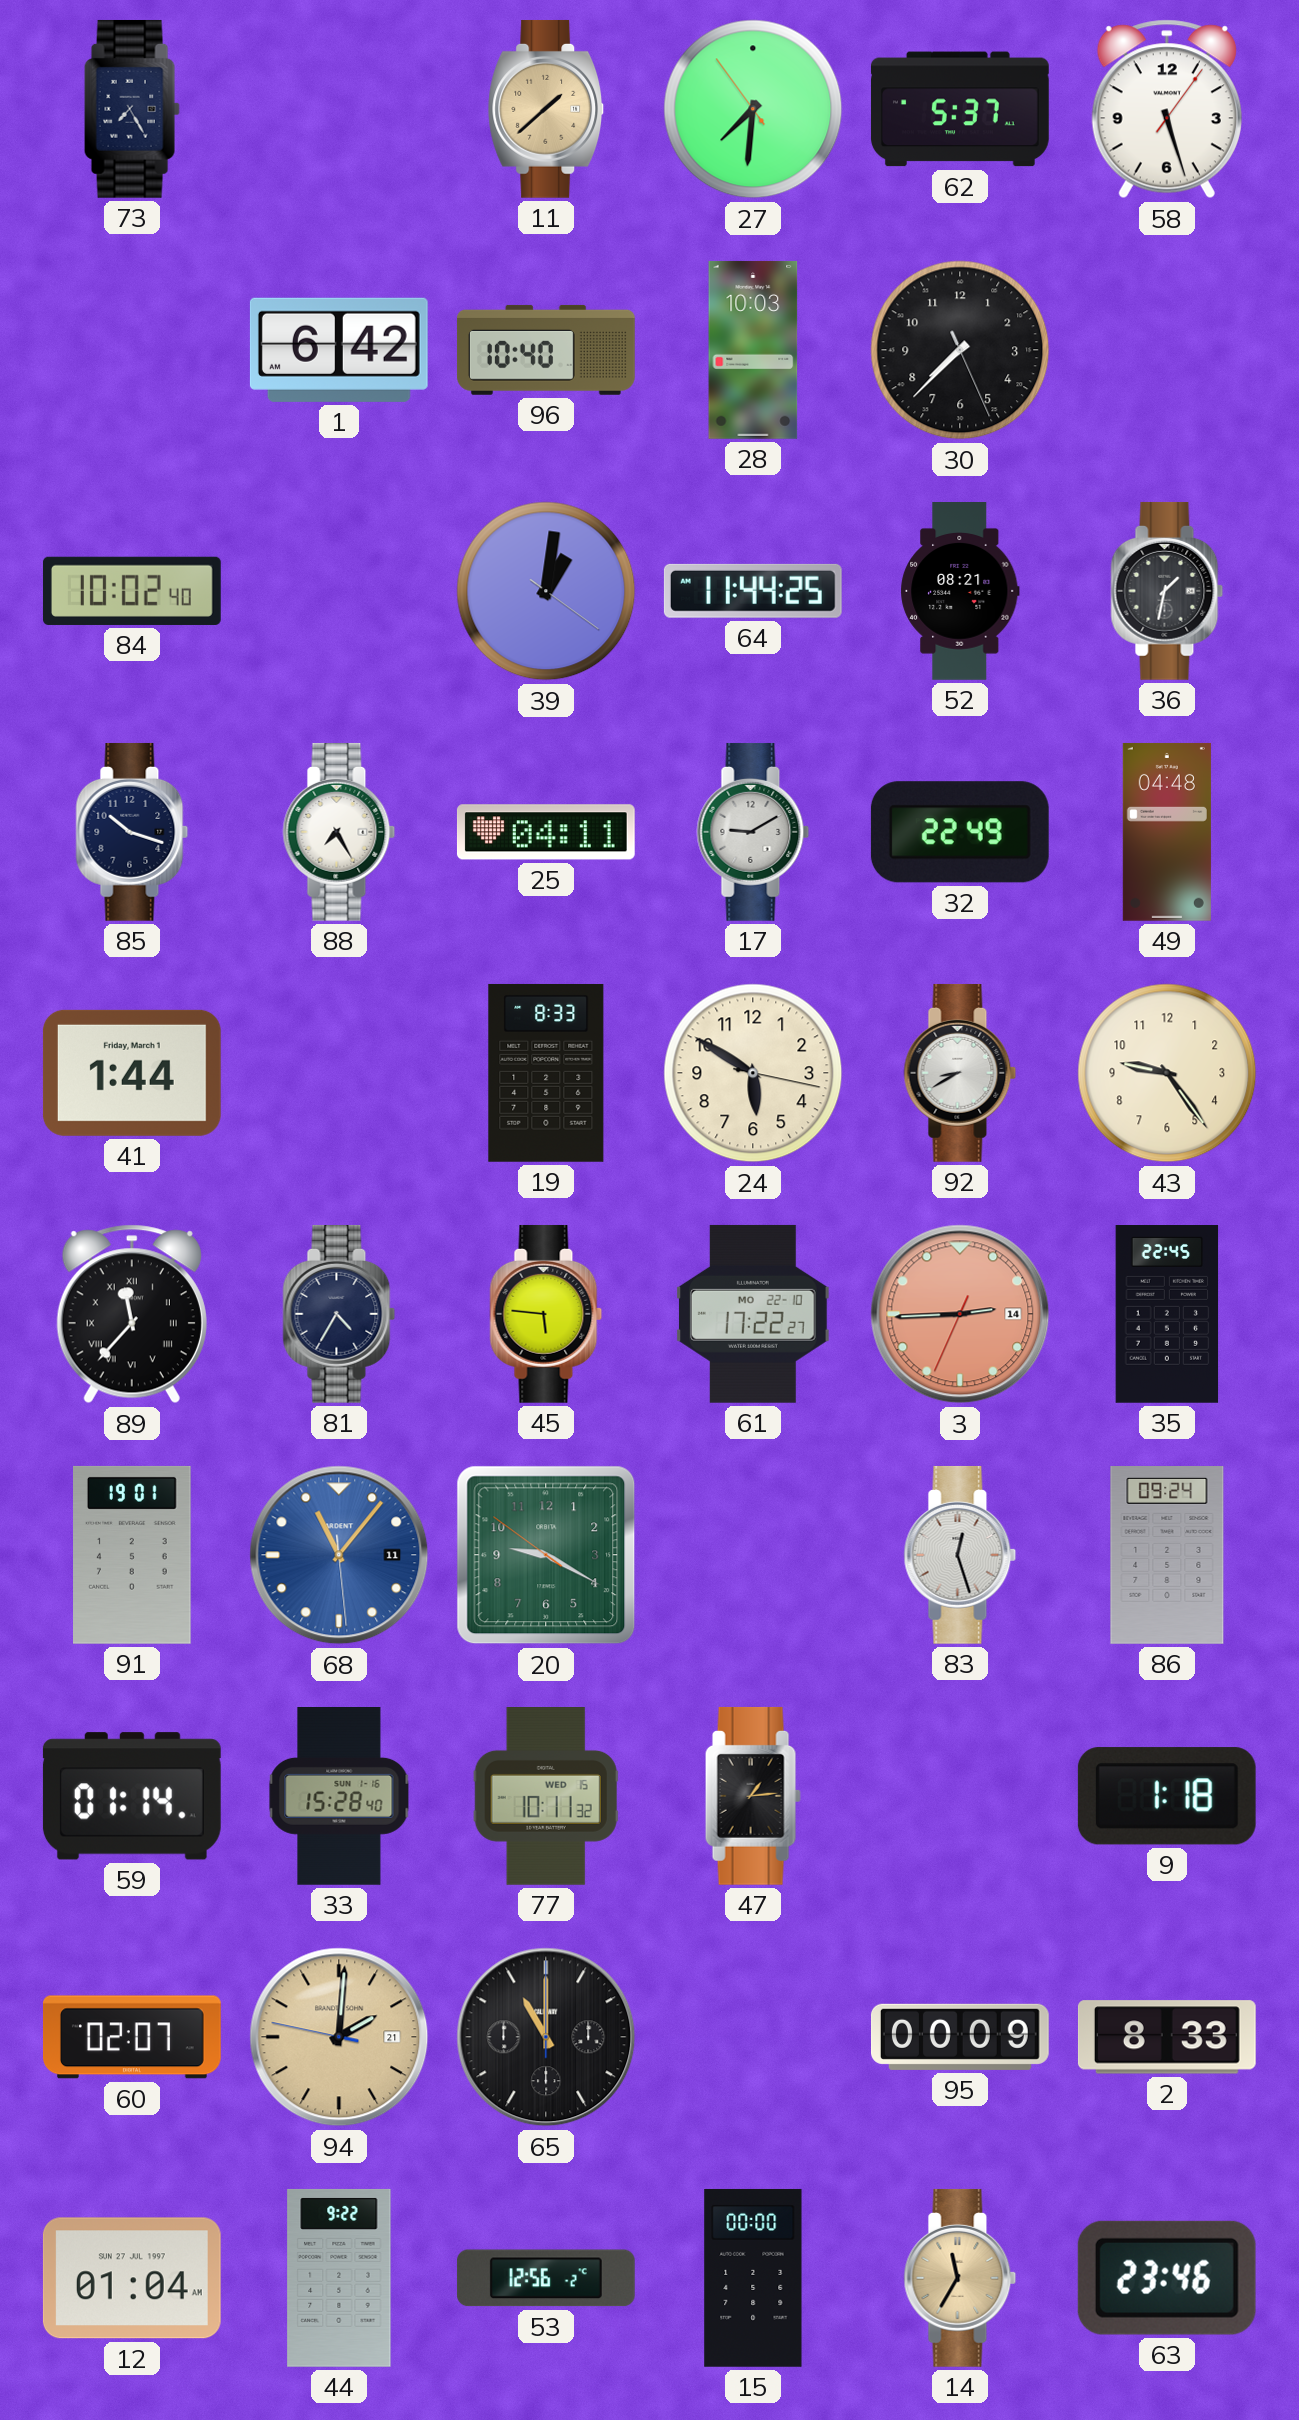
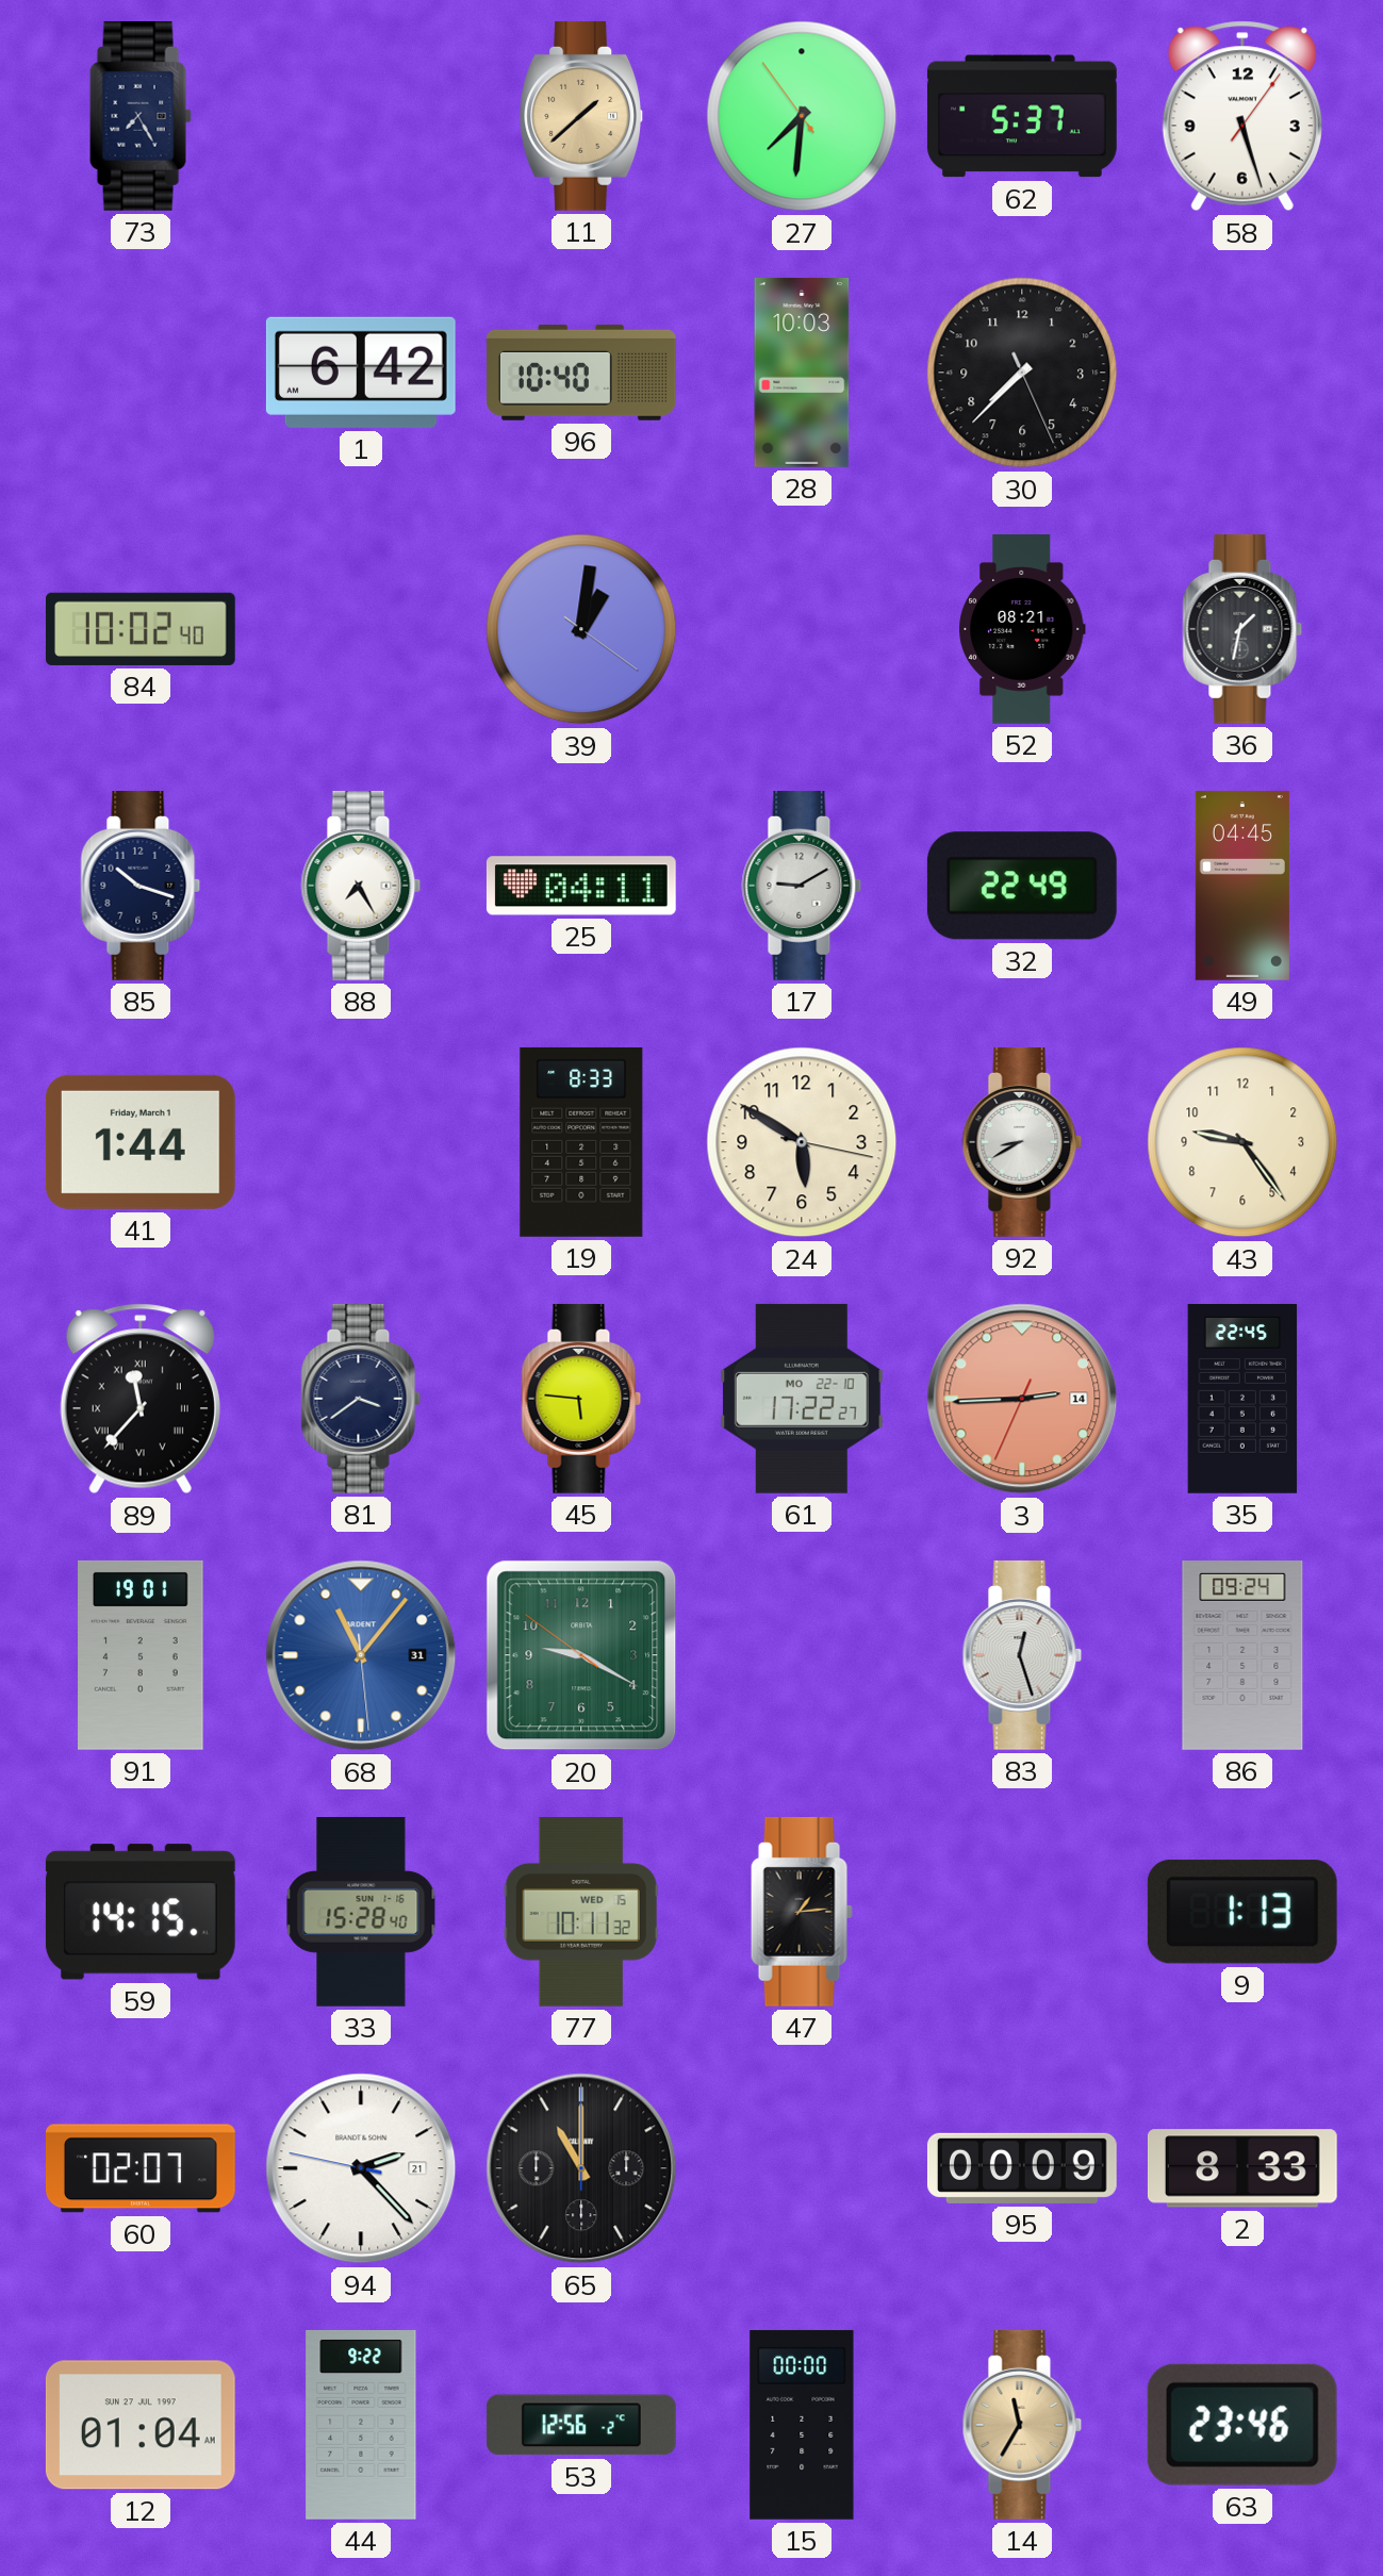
64: 11:44 -> none
49: 04:48 -> 04:45
81: 4:35 -> 3:39
68 date: 11 -> 31
59: 01:14 -> 14:15
9: 1:18 -> 1:13
94: 2:00 -> 2:22
94 dial: champagne -> white
